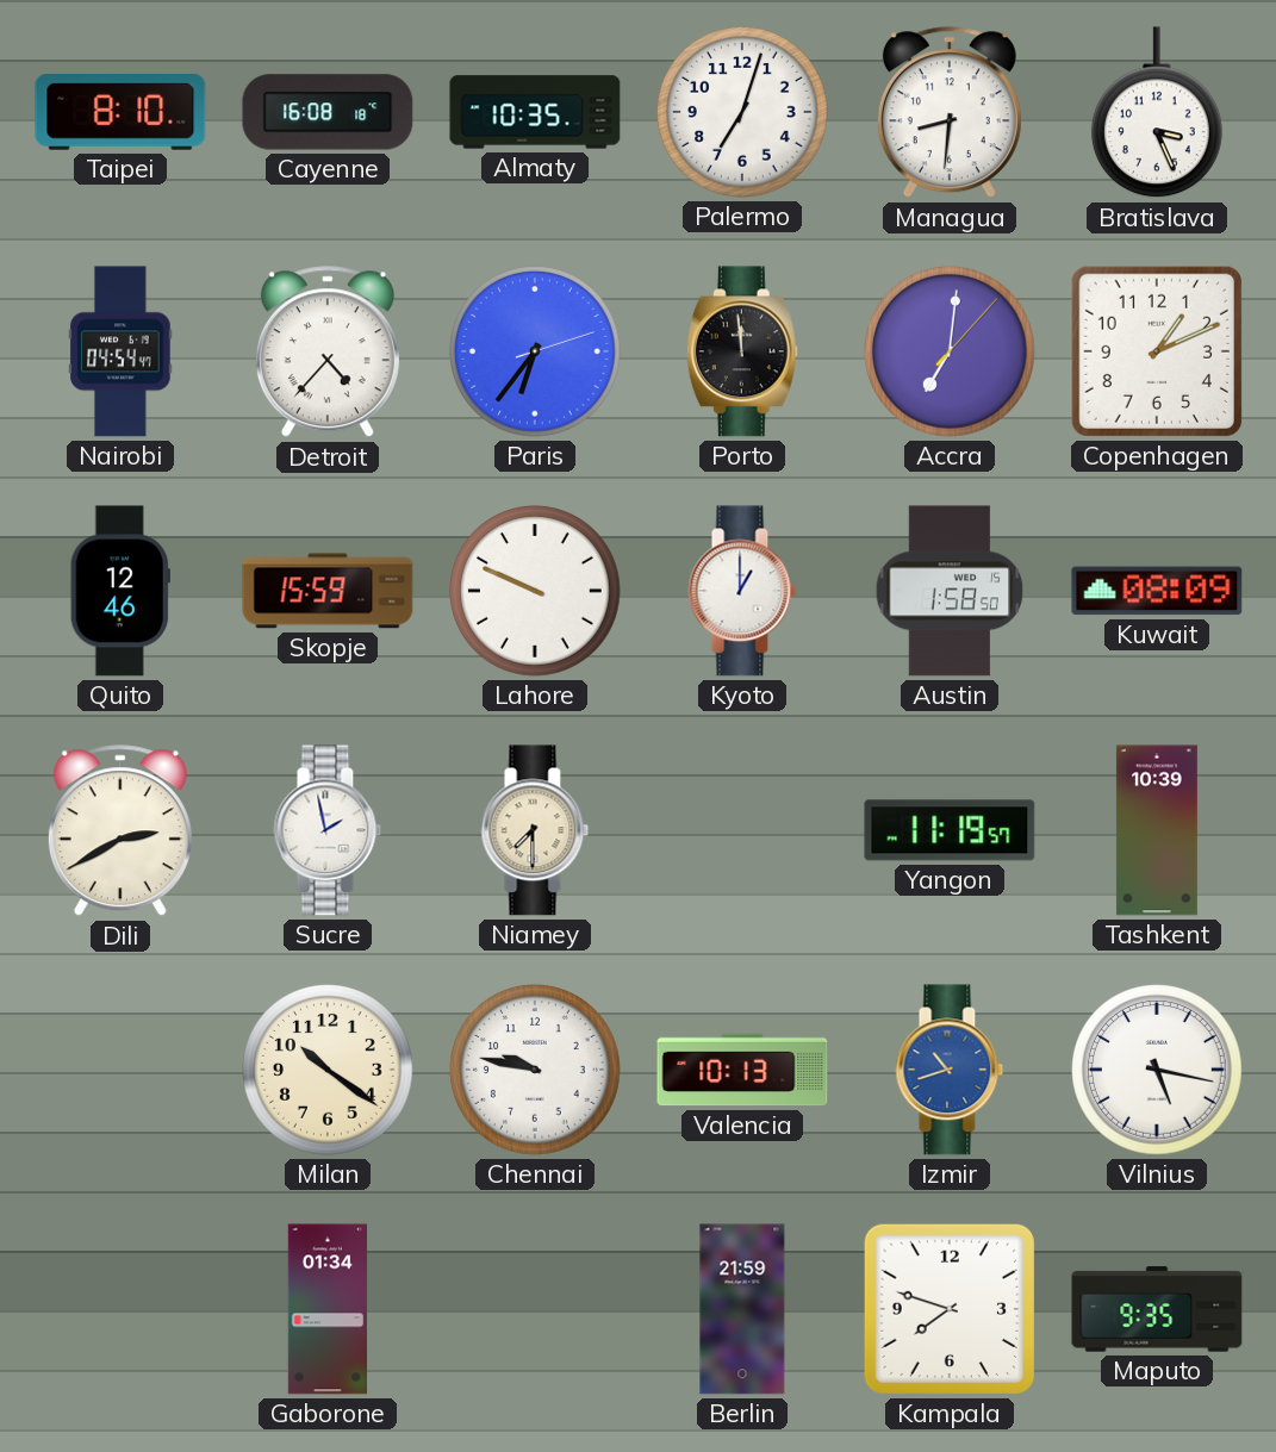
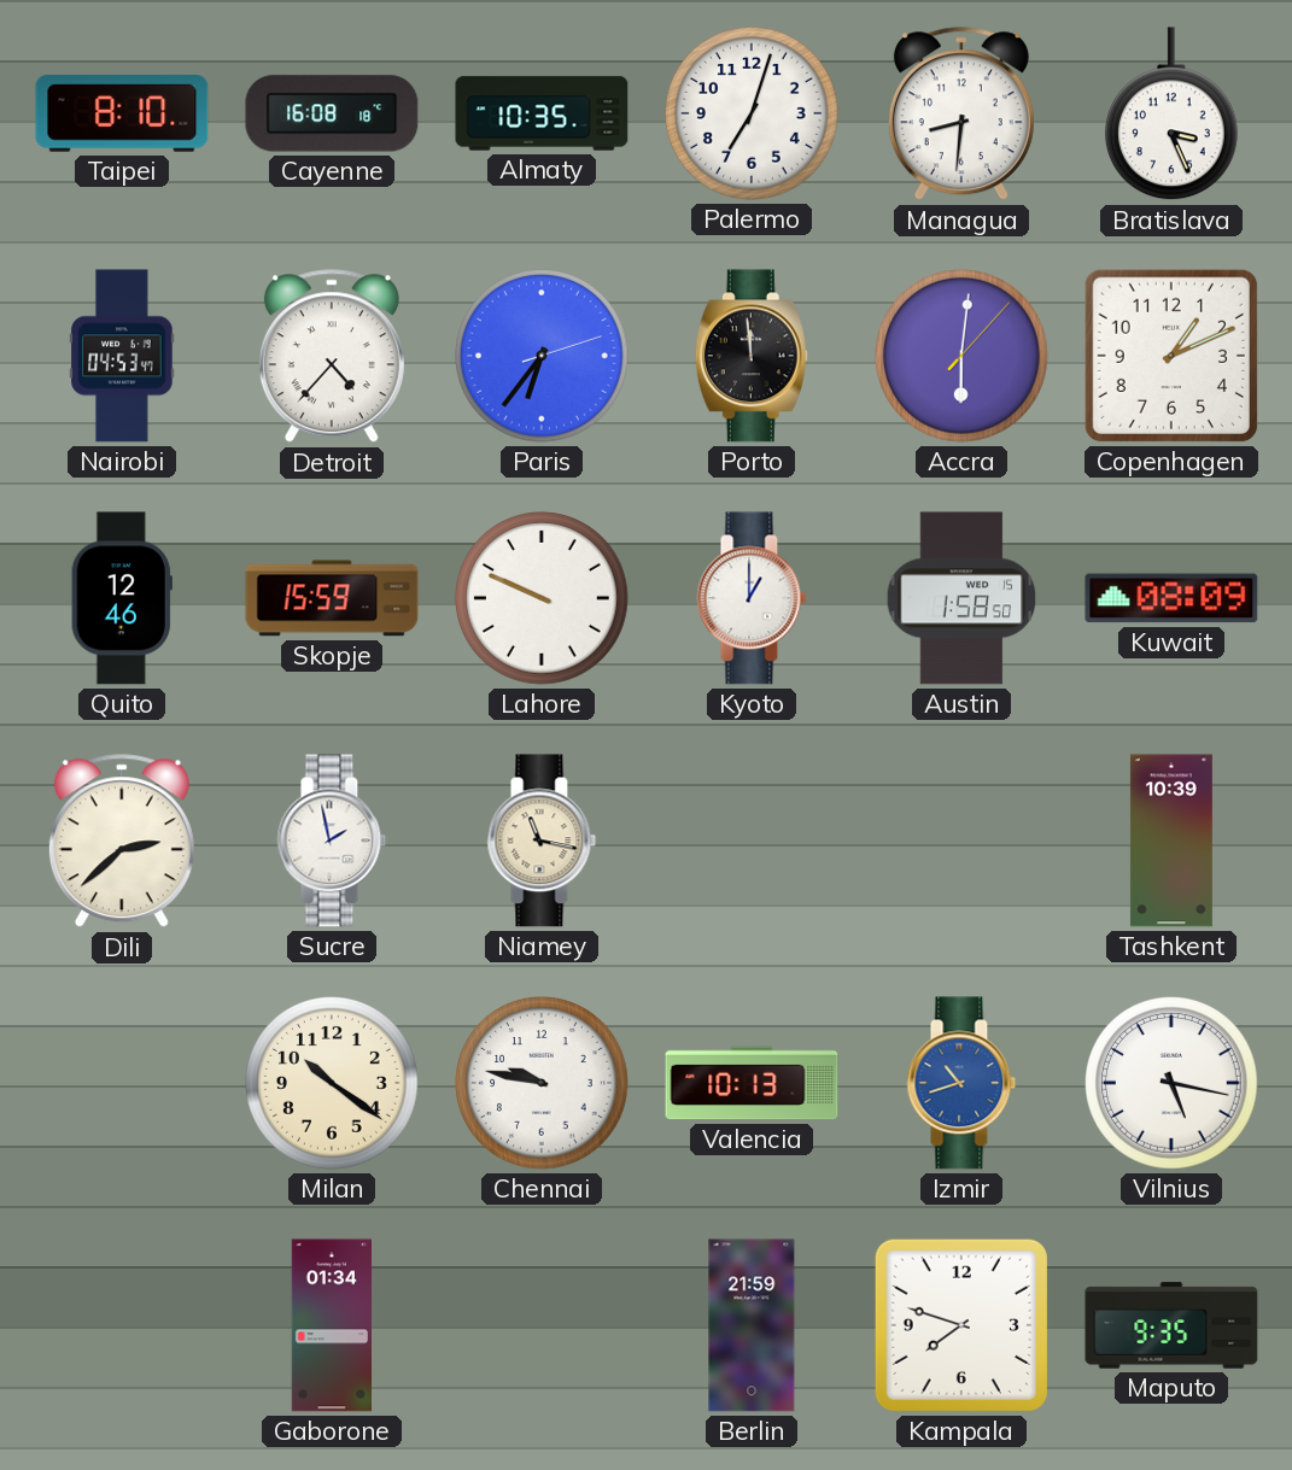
Nairobi: 04:54 -> 04:53
Accra: 7:01 -> 6:01
Dili: 2:40 -> 2:38
Niamey: 7:30 -> 11:17
Yangon: 11:19 -> none
